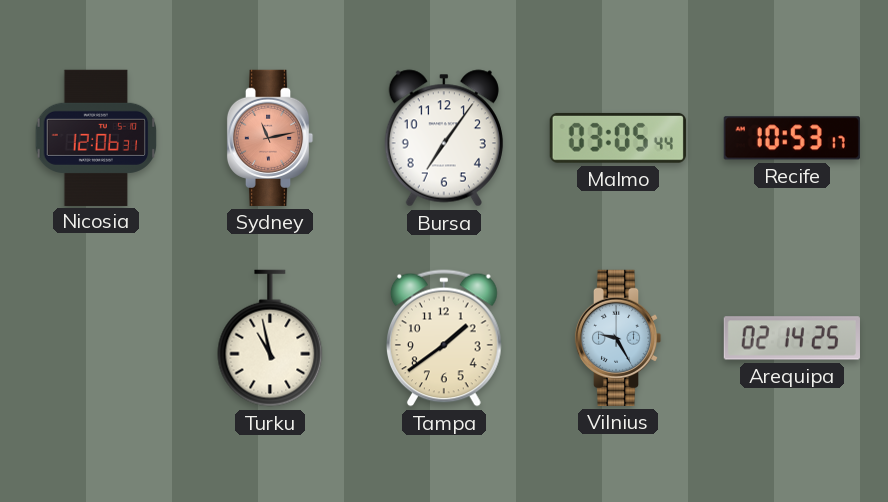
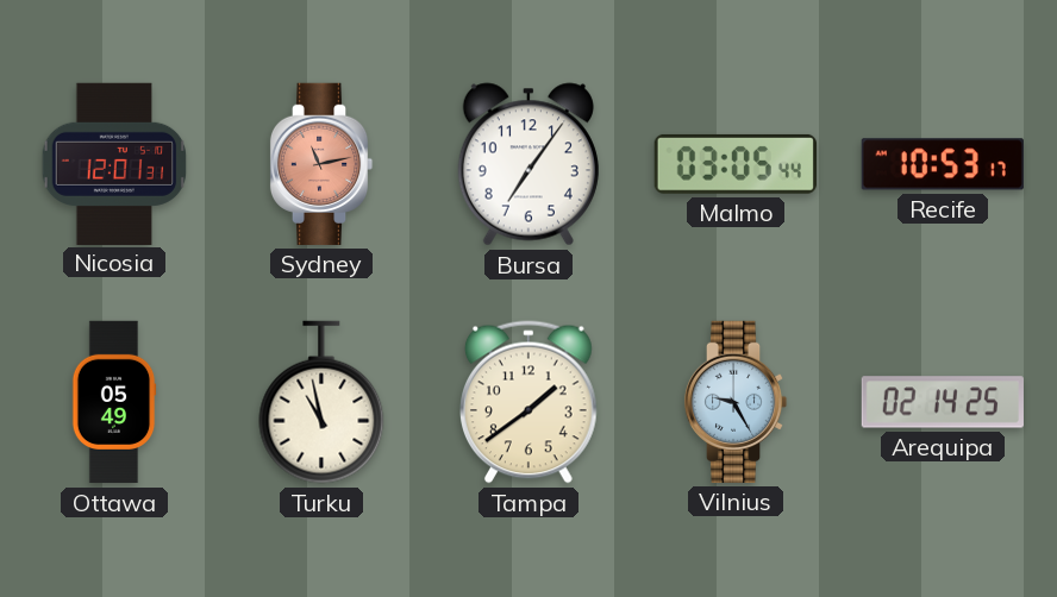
Nicosia: 12:06 -> 12:01
Ottawa: none -> 05:49
